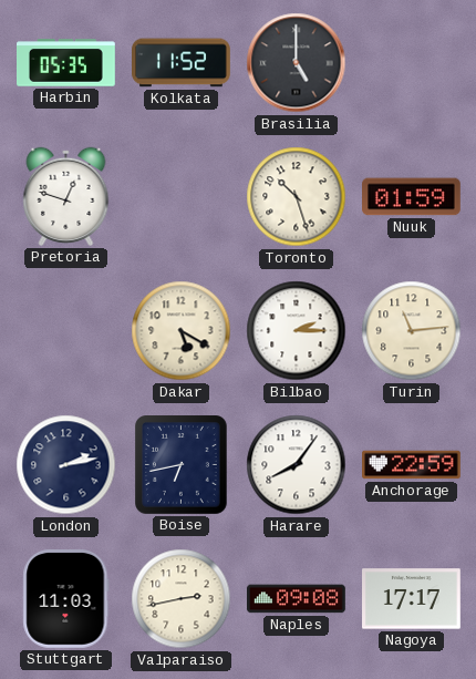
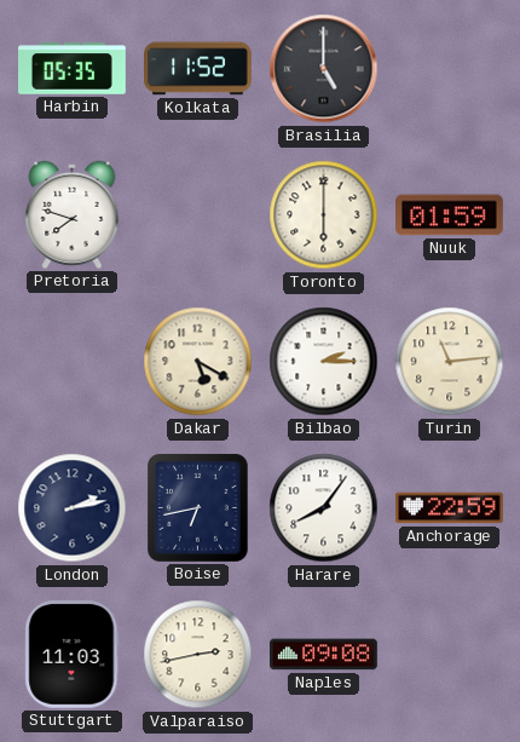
Pretoria: 12:48 -> 7:48
Toronto: 10:27 -> 6:00
Nagoya: 17:17 -> none
